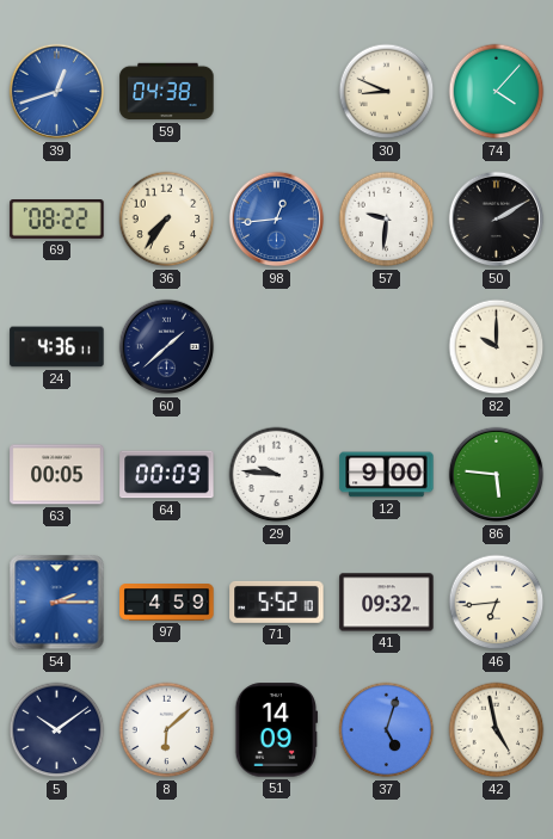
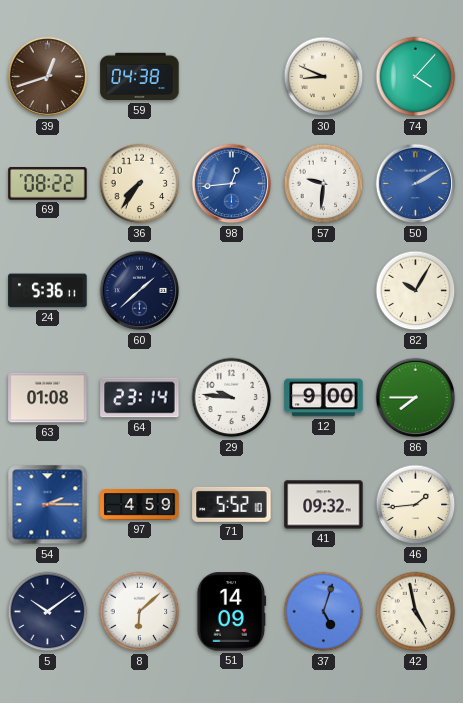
39 dial: blue -> brown
50 dial: black -> blue
24: 4:36 -> 5:36
82: 10:00 -> 10:05
63: 00:05 -> 01:08
64: 00:09 -> 23:14
86: 5:46 -> 7:45
46: 6:44 -> 1:44
